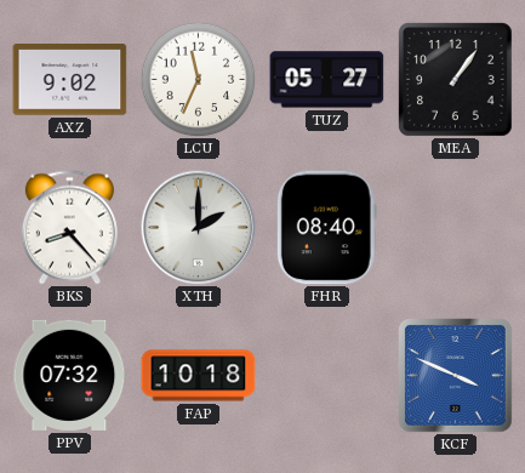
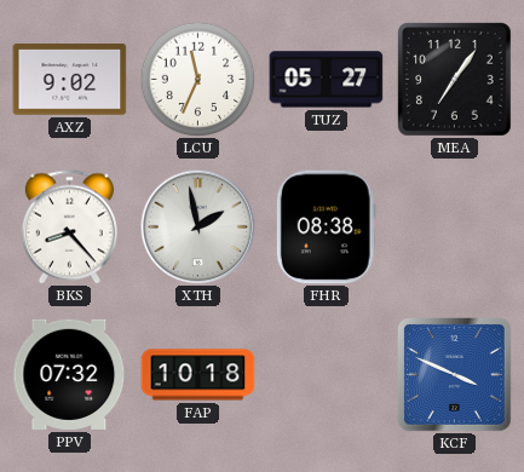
MEA: 1:06 -> 7:06
XTH: 2:00 -> 1:58
FHR: 08:40 -> 08:38
